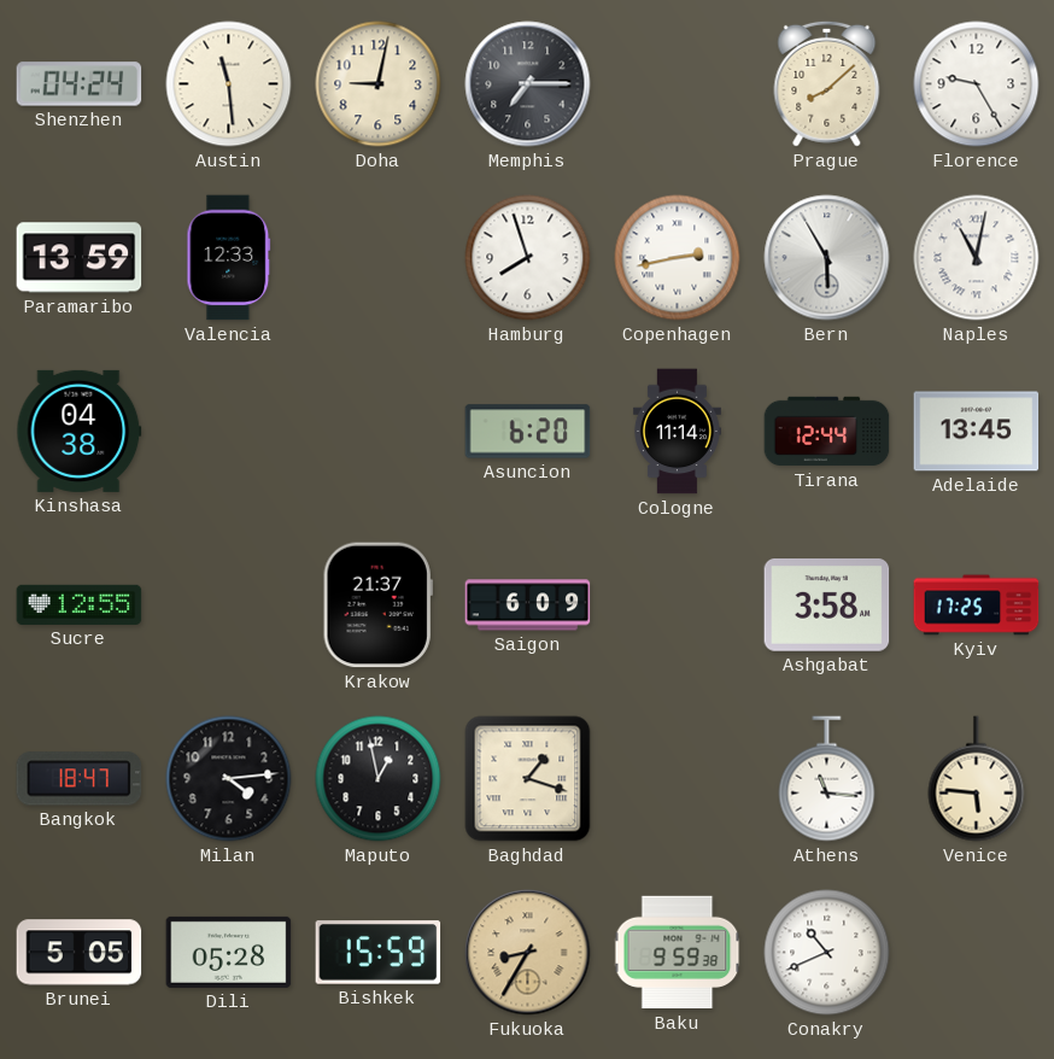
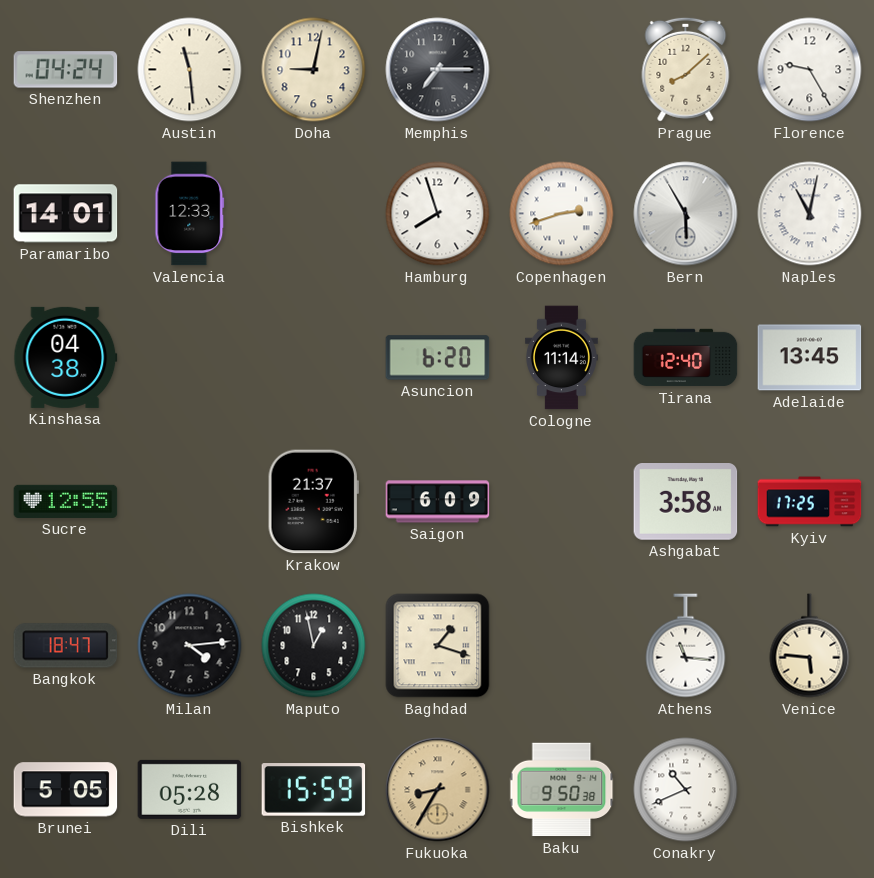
Paramaribo: 13:59 -> 14:01
Copenhagen: 2:43 -> 2:42
Tirana: 12:44 -> 12:40
Baku: 9:59 -> 9:50
